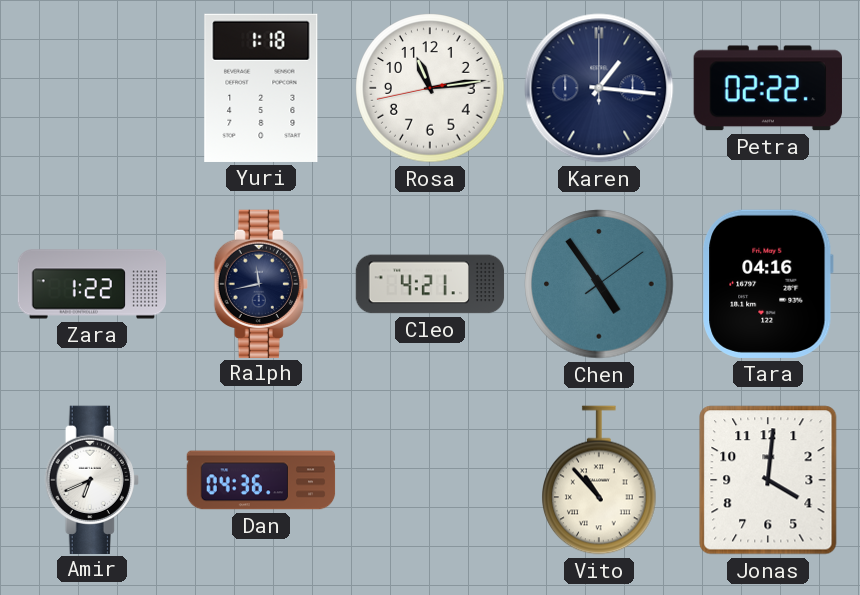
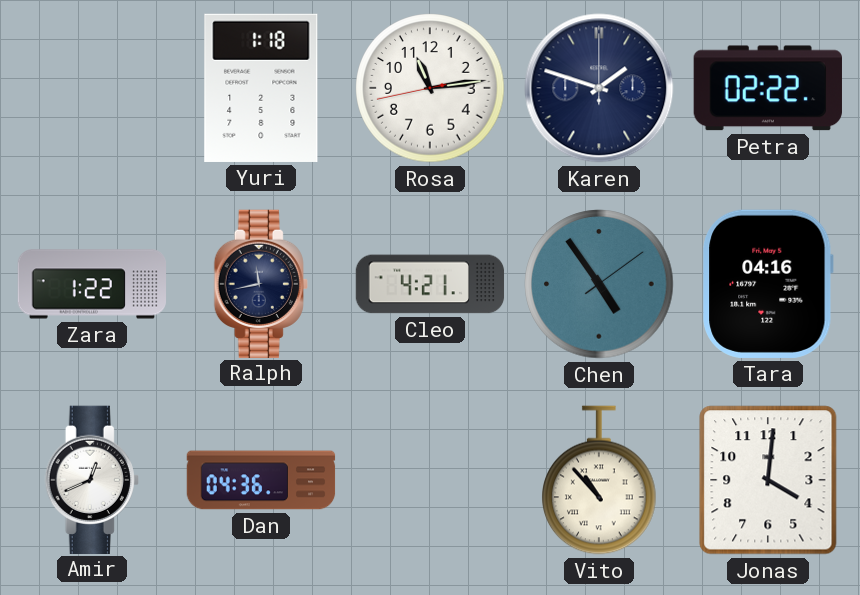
Karen: 1:16 -> 1:48
Amir: 6:41 -> 12:41
